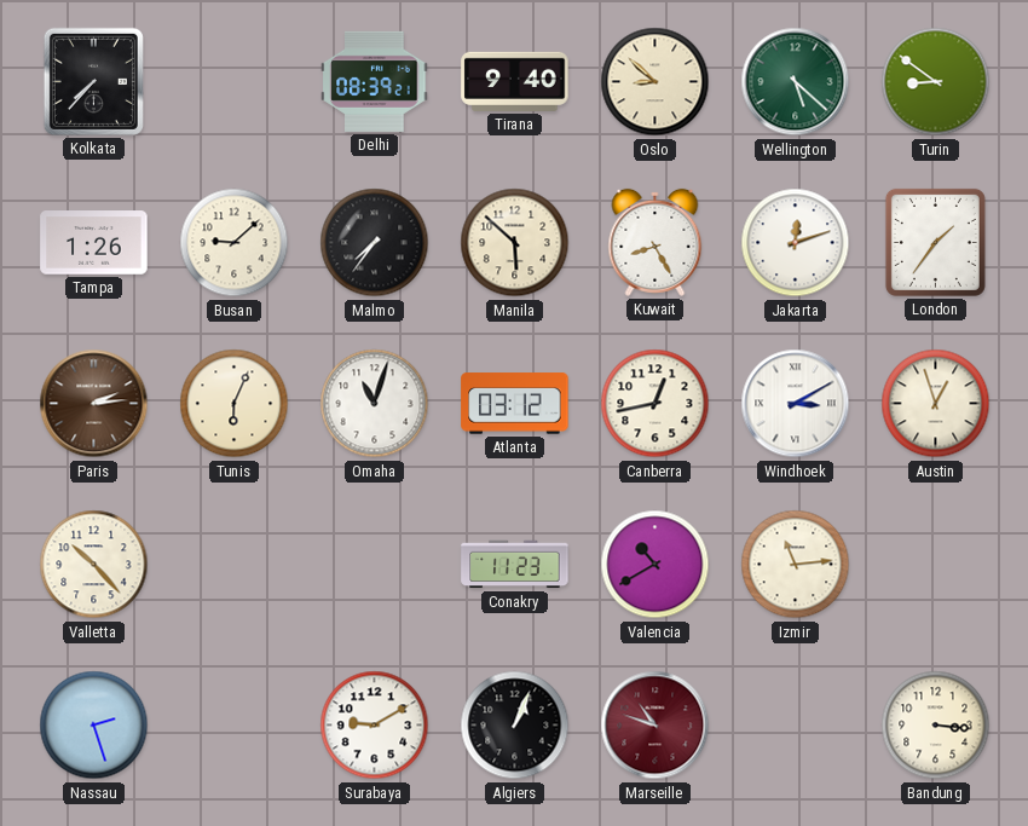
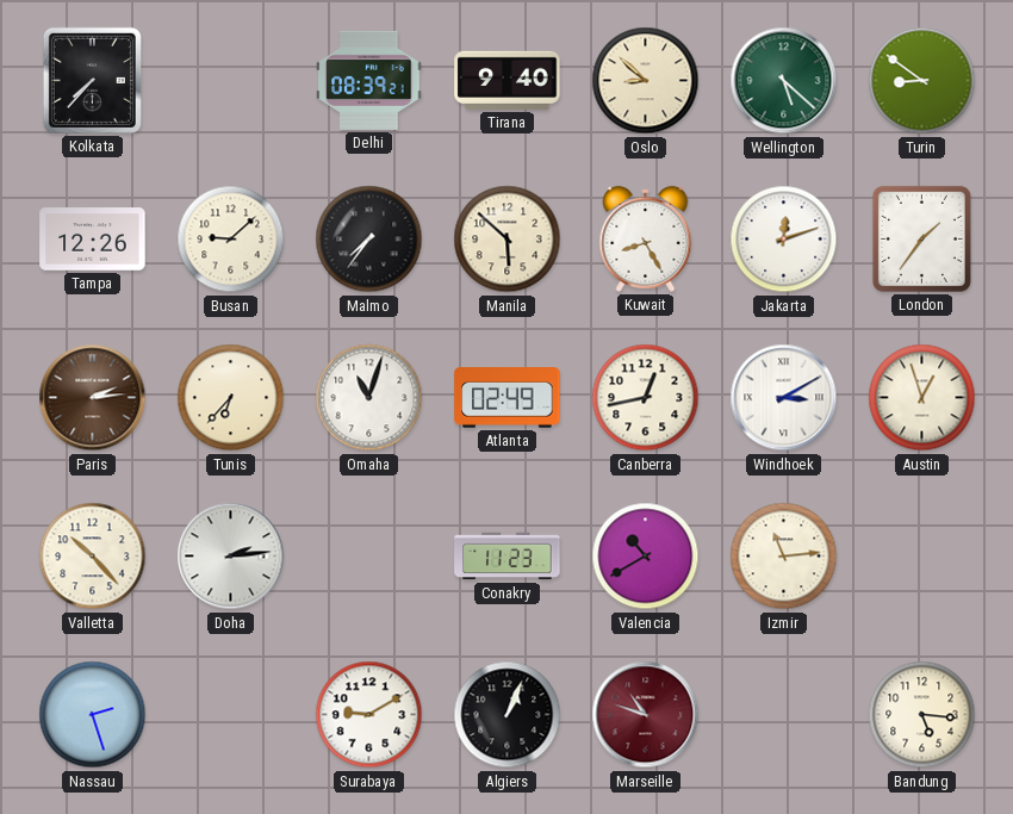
Tampa: 1:26 -> 12:26
Tunis: 6:04 -> 6:37
Atlanta: 03:12 -> 02:49
Doha: none -> 2:14
Bandung: 3:16 -> 5:16
